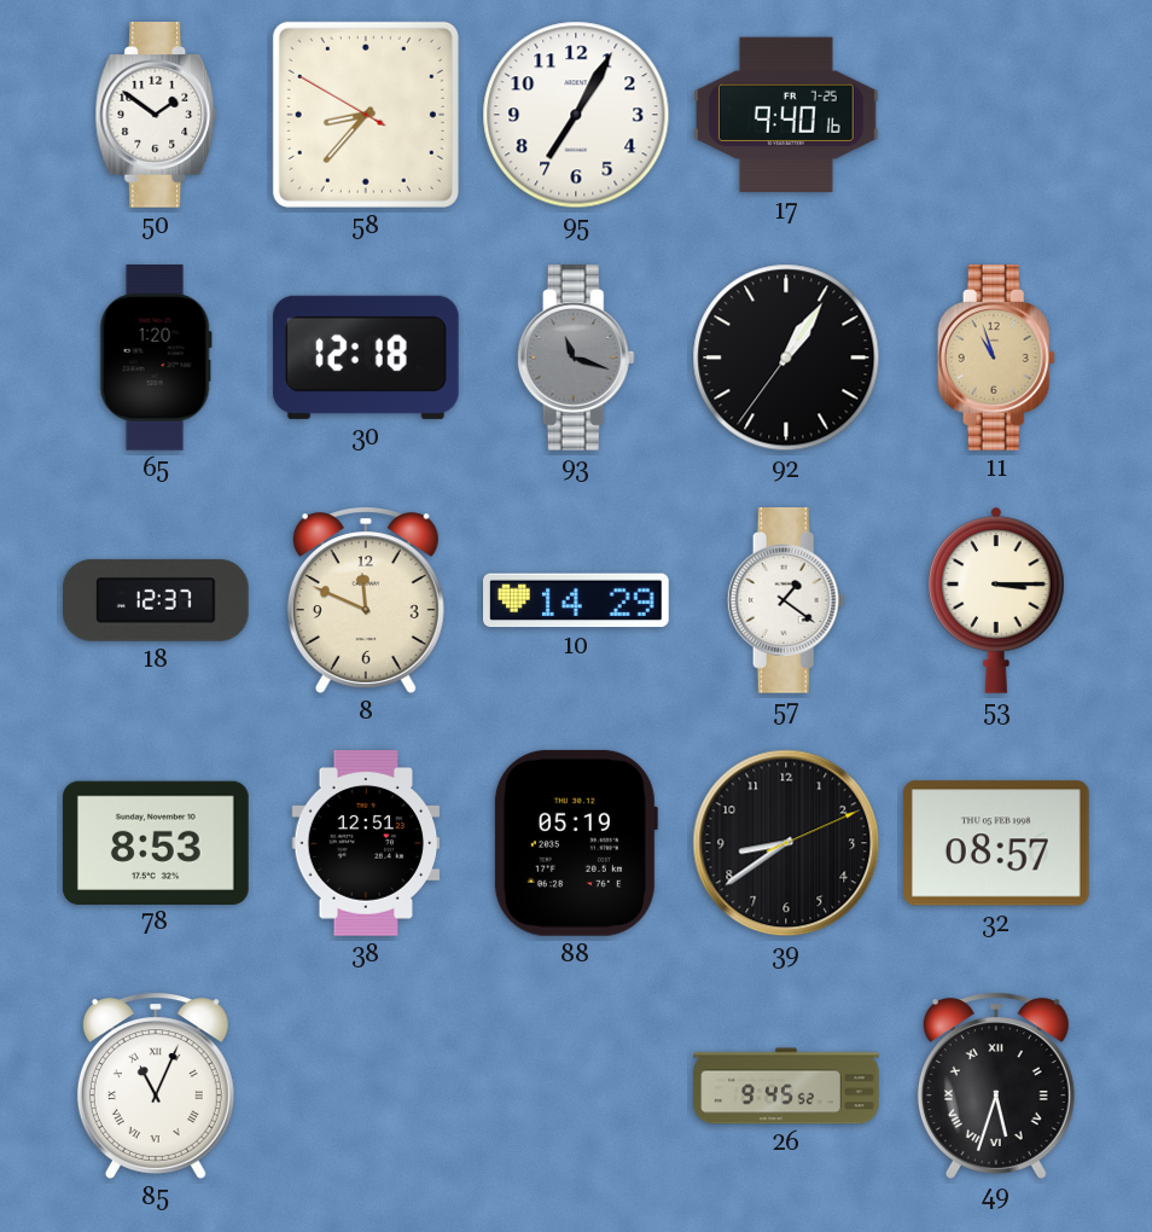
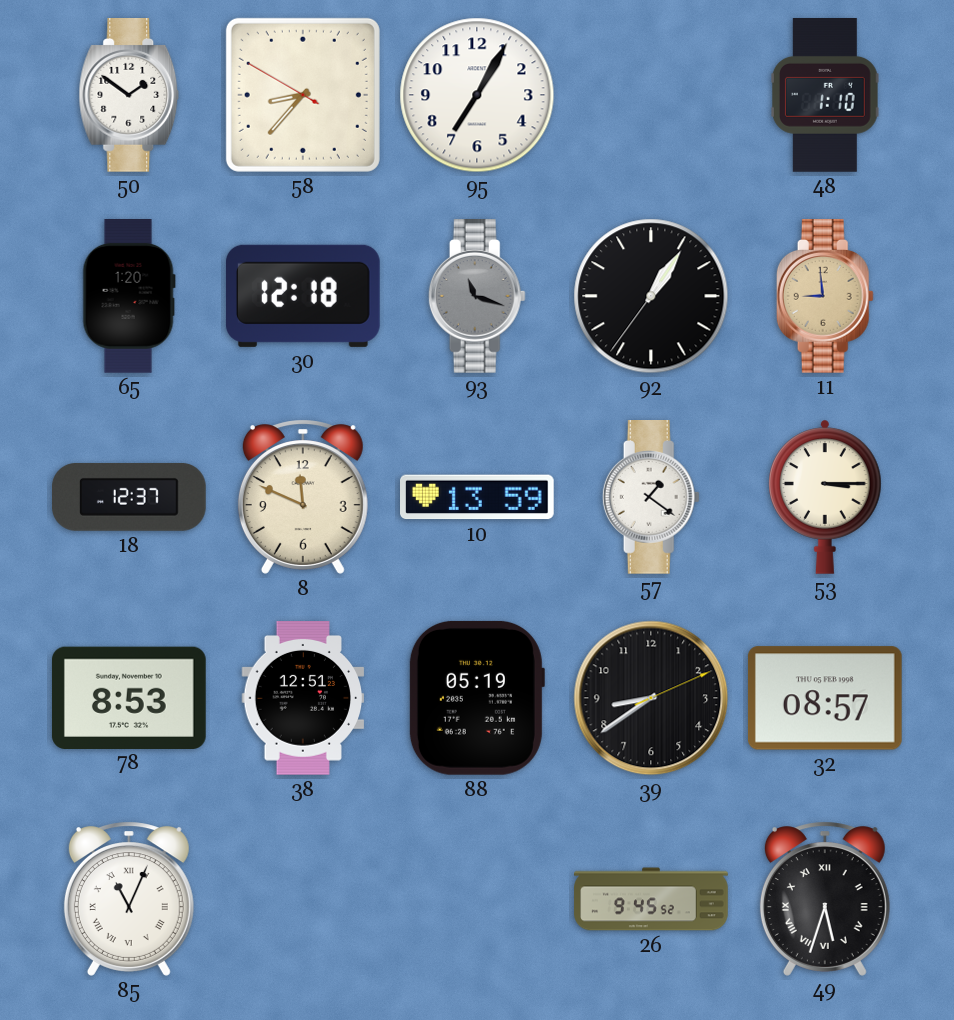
17: 9:40 -> none
48: none -> 1:10
11: 10:57 -> 8:59
10: 14:29 -> 13:59
